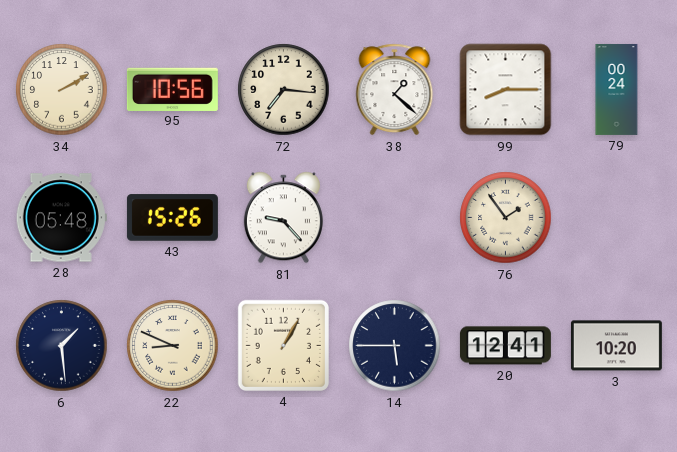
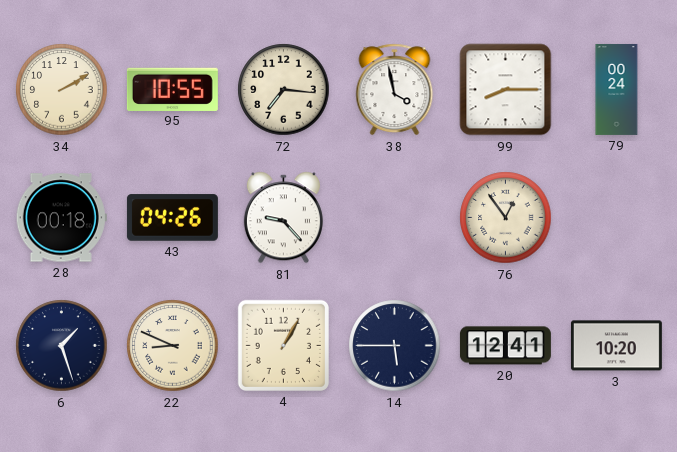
95: 10:56 -> 10:55
38: 1:22 -> 3:58
28: 05:48 -> 00:18
43: 15:26 -> 04:26
76: 1:54 -> 12:54
6: 1:29 -> 1:27
